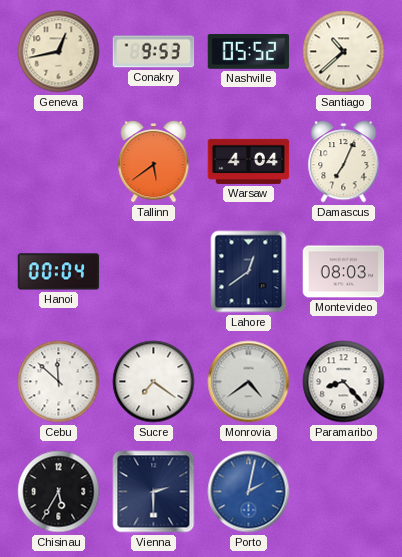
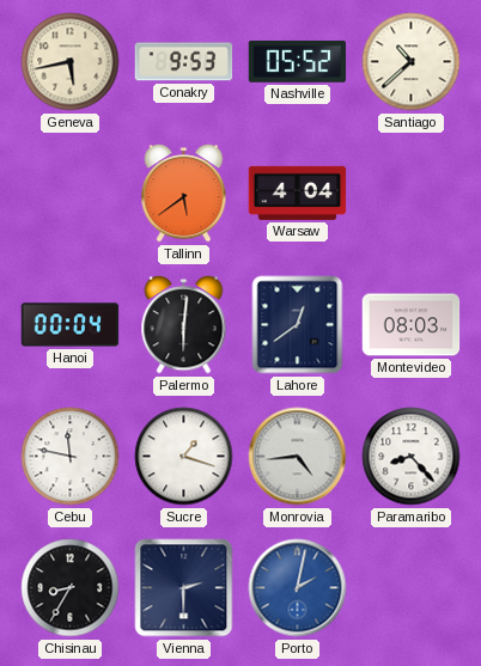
Geneva: 12:43 -> 5:43
Damascus: 7:04 -> none
Palermo: none -> 6:01
Cebu: 11:52 -> 11:47
Sucre: 7:21 -> 1:18
Monrovia: 4:39 -> 4:44
Chisinau: 5:35 -> 8:35
